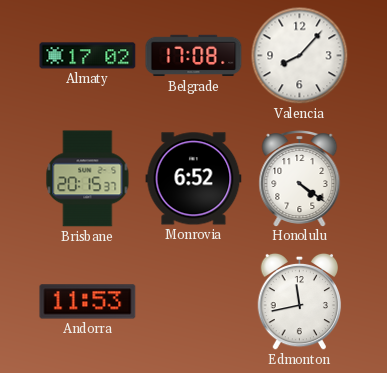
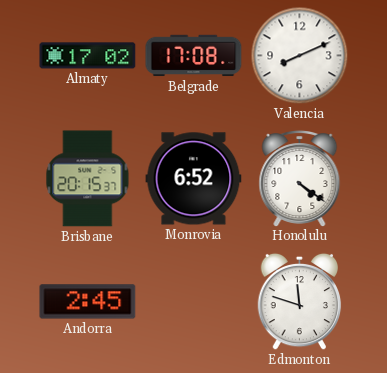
Valencia: 8:07 -> 8:11
Andorra: 11:53 -> 2:45
Edmonton: 11:43 -> 11:48
